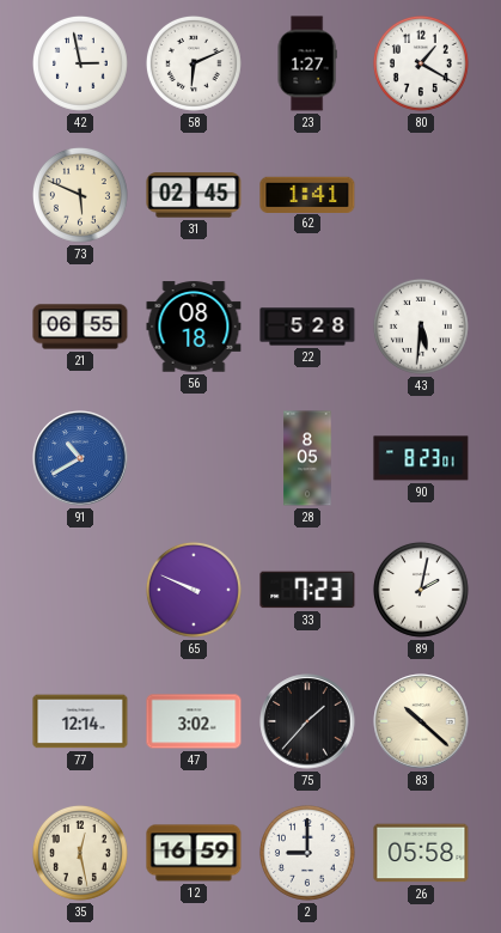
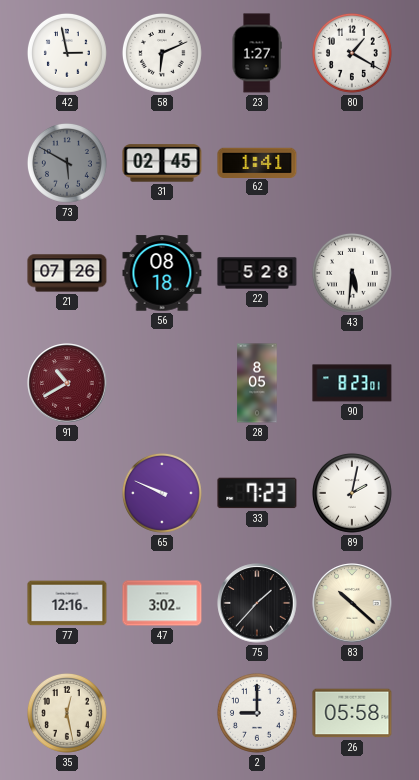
73: 5:49 -> 5:50
73 dial: cream -> grey
21: 06:55 -> 07:26
91 dial: blue -> burgundy
77: 12:14 -> 12:16
12: 16:59 -> none
